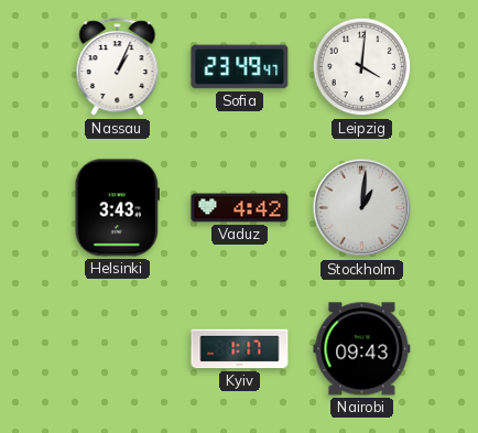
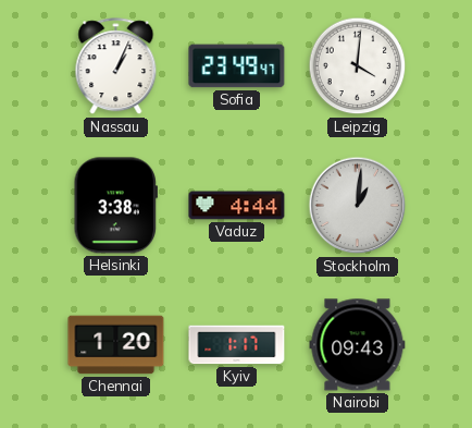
Helsinki: 3:43 -> 3:38
Vaduz: 4:42 -> 4:44
Chennai: none -> 1:20
